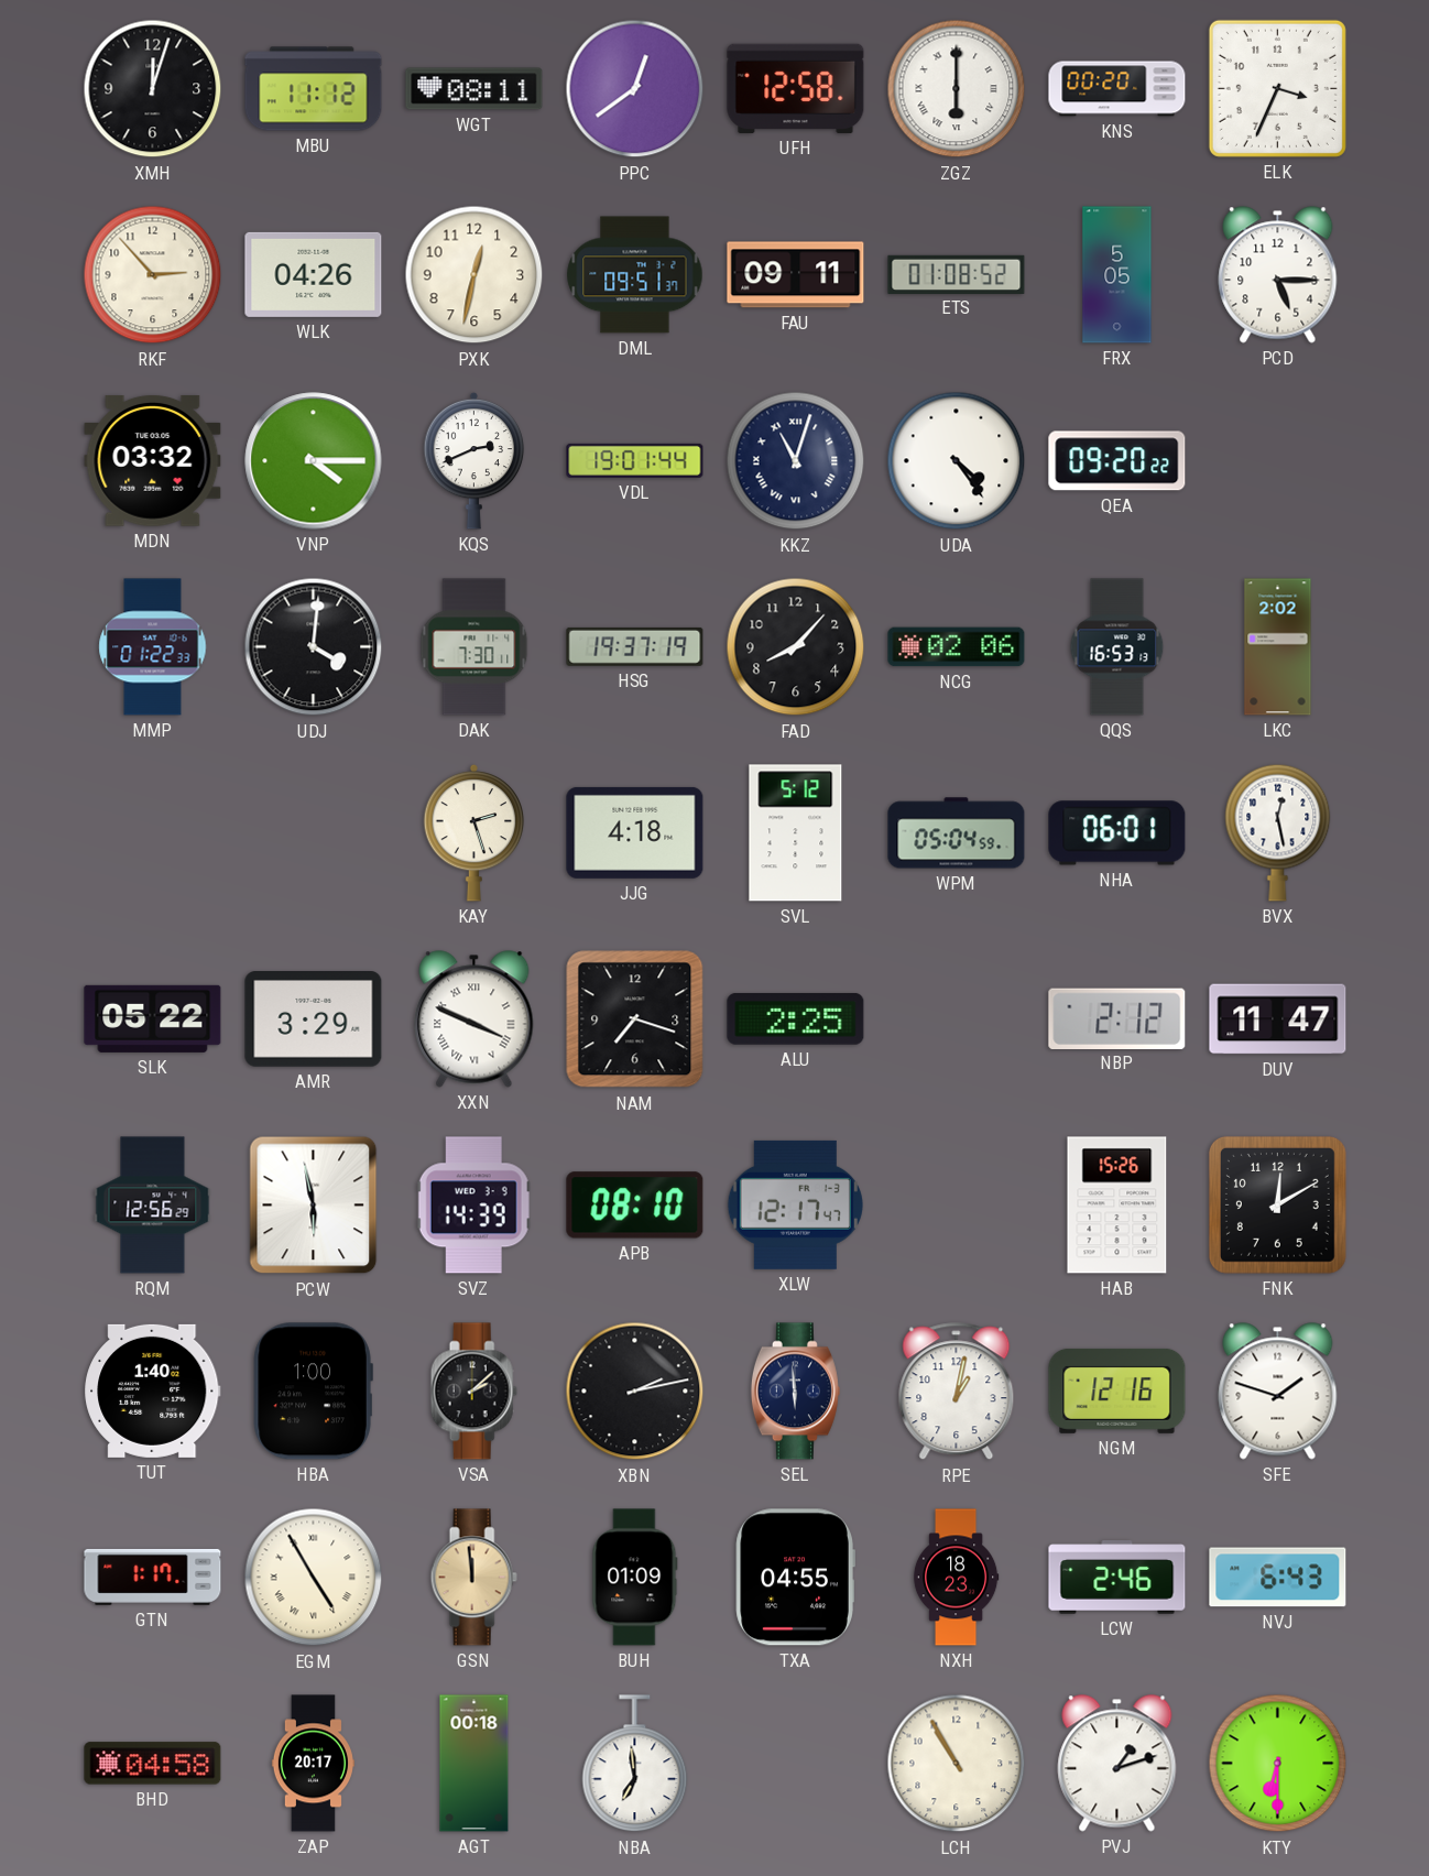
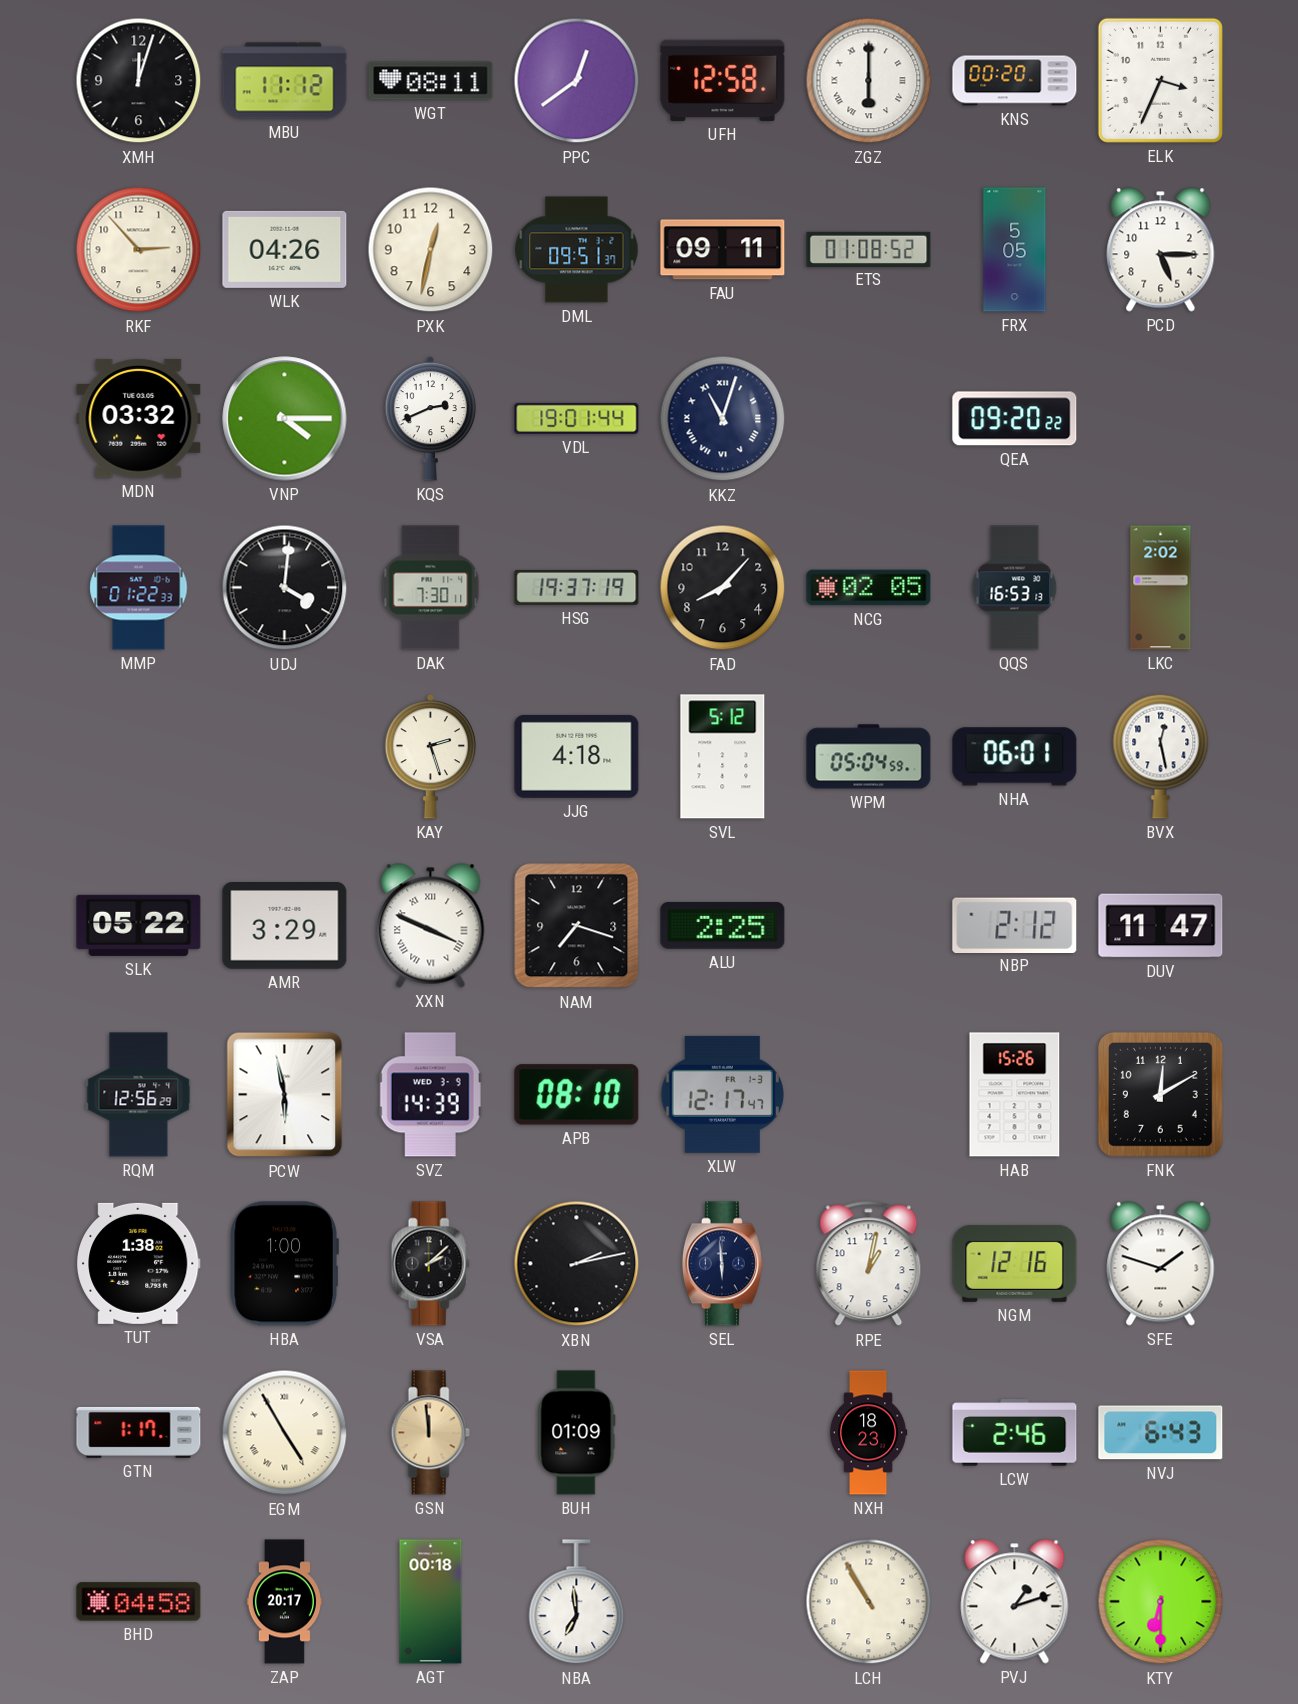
UDA: 4:24 -> none
NCG: 02:06 -> 02:05
TUT: 1:40 -> 1:38
TXA: 04:55 -> none
